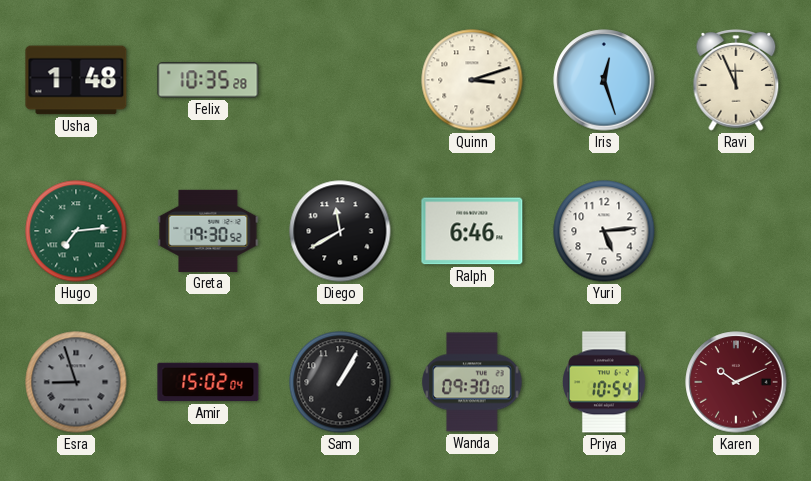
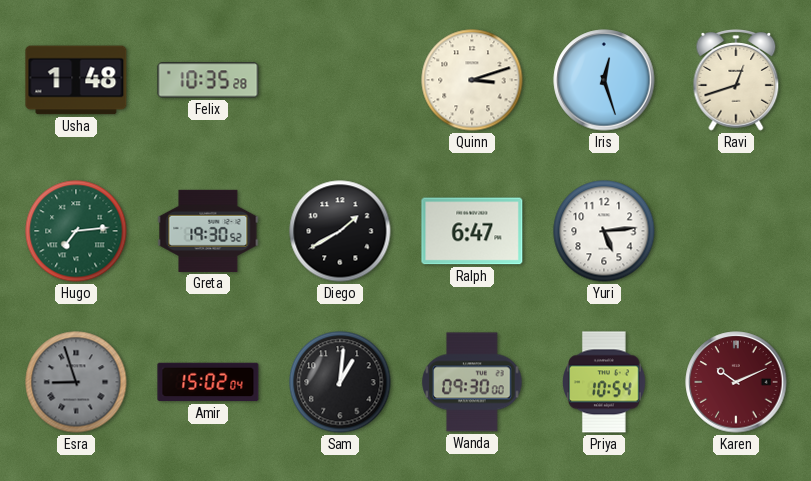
Ravi: 11:56 -> 12:42
Diego: 11:40 -> 1:40
Ralph: 6:46 -> 6:47
Sam: 1:05 -> 1:01
